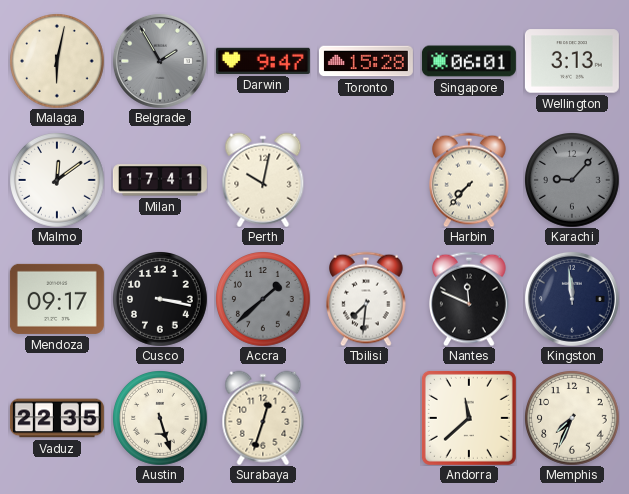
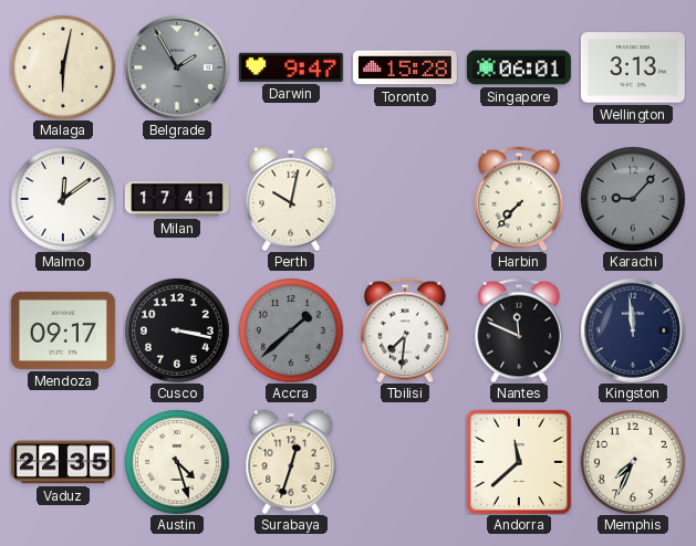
Austin: 5:27 -> 4:27
